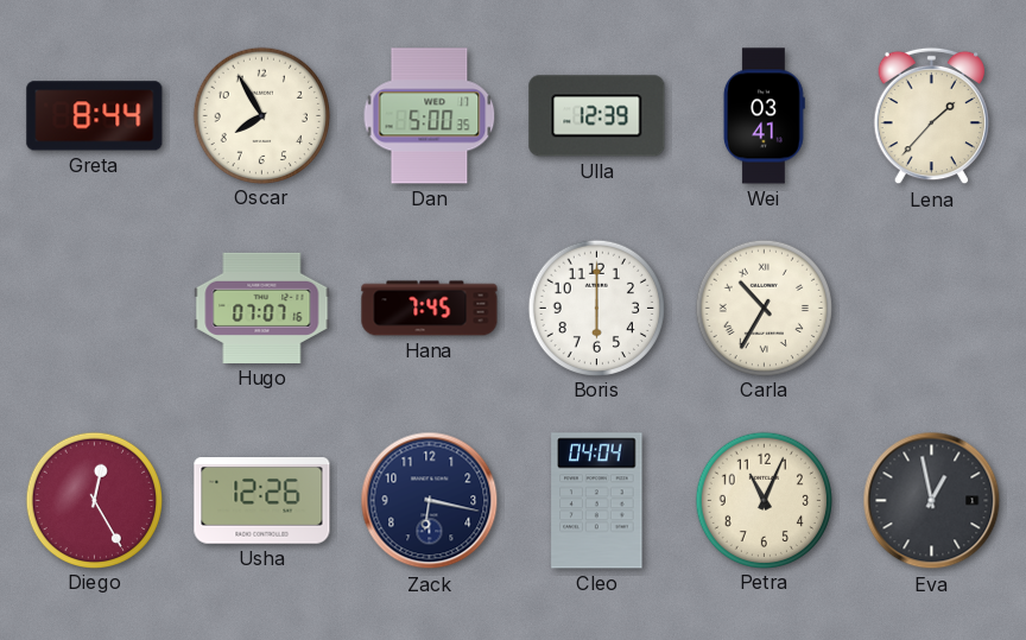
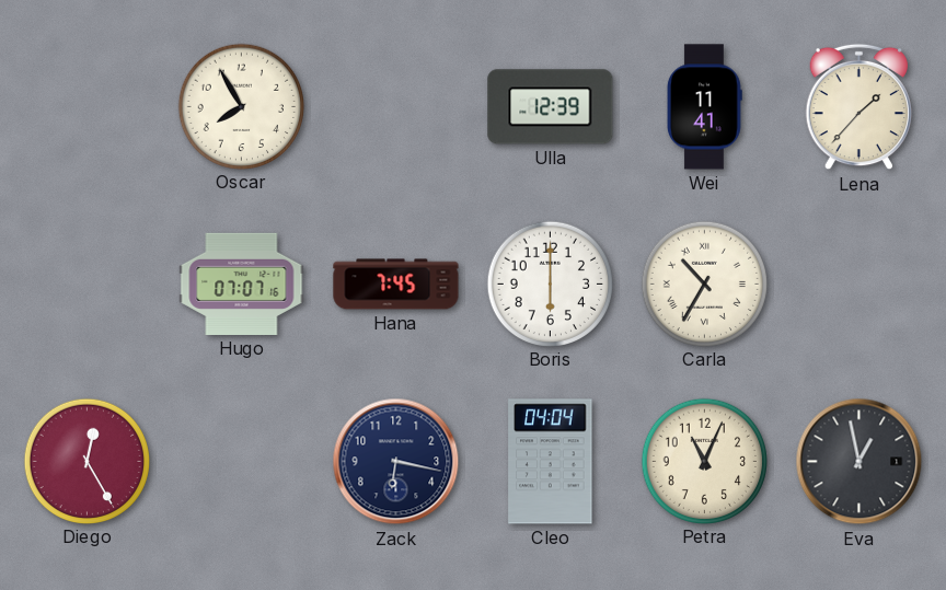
Greta: 8:44 -> none
Dan: 5:00 -> none
Wei: 03:41 -> 11:41
Usha: 12:26 -> none
